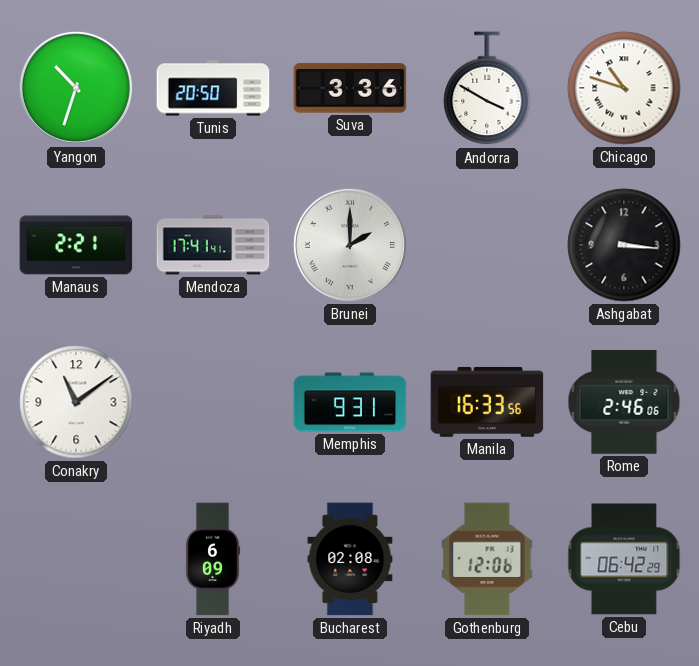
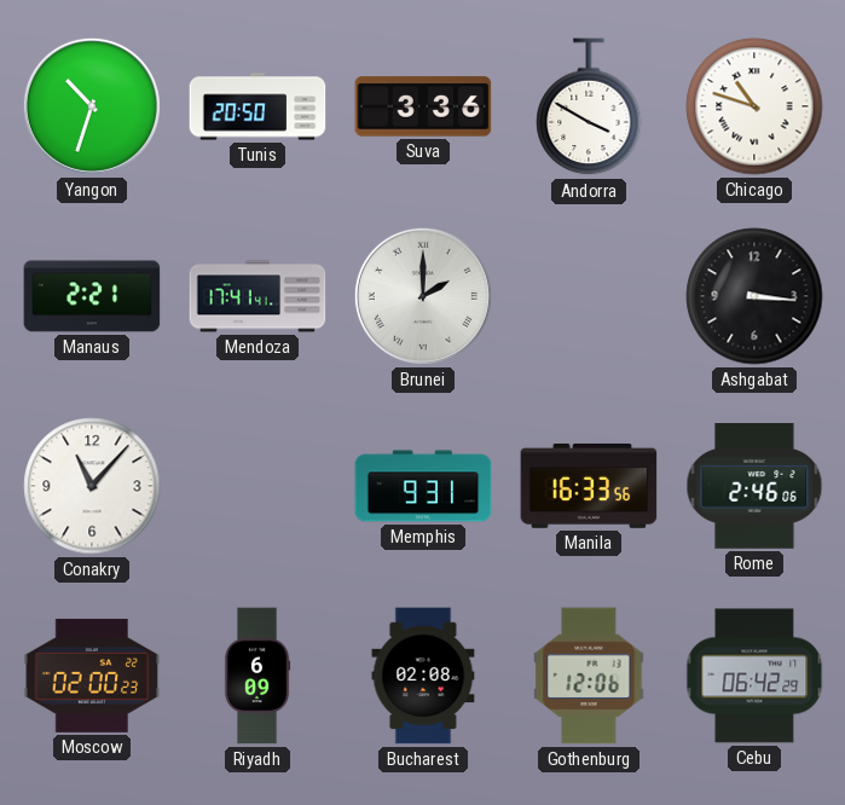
Conakry: 11:09 -> 11:07
Moscow: none -> 02:00
